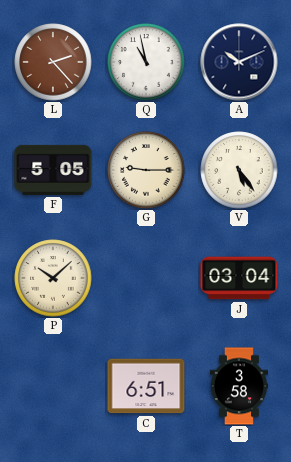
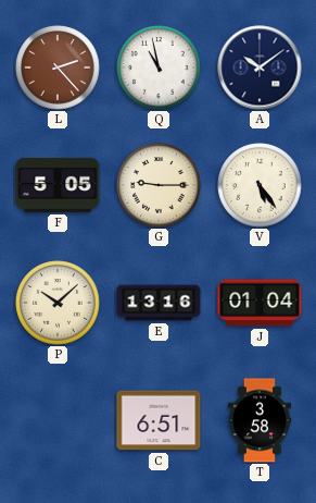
A: 10:11 -> 10:09
E: none -> 13:16
J: 03:04 -> 01:04
